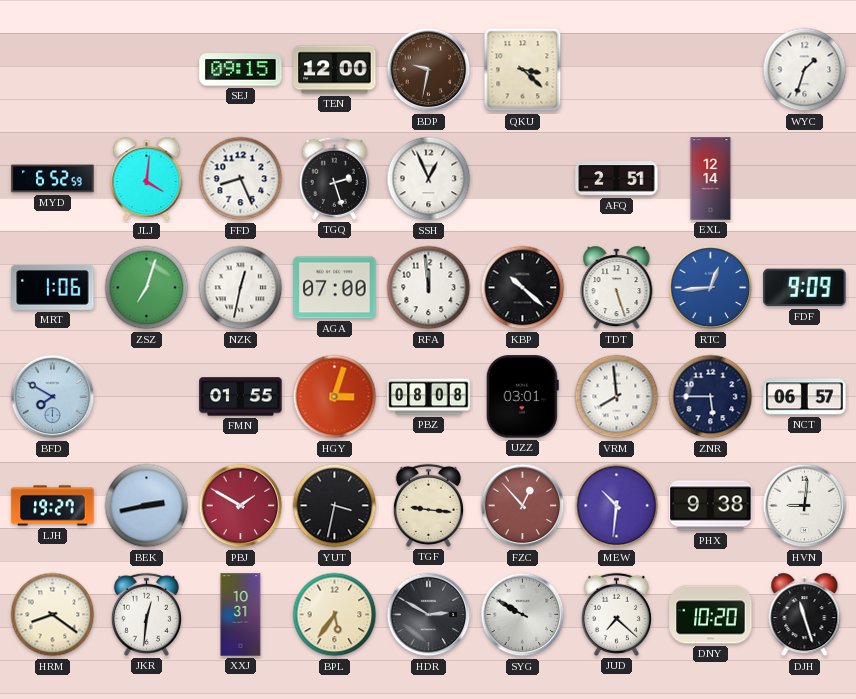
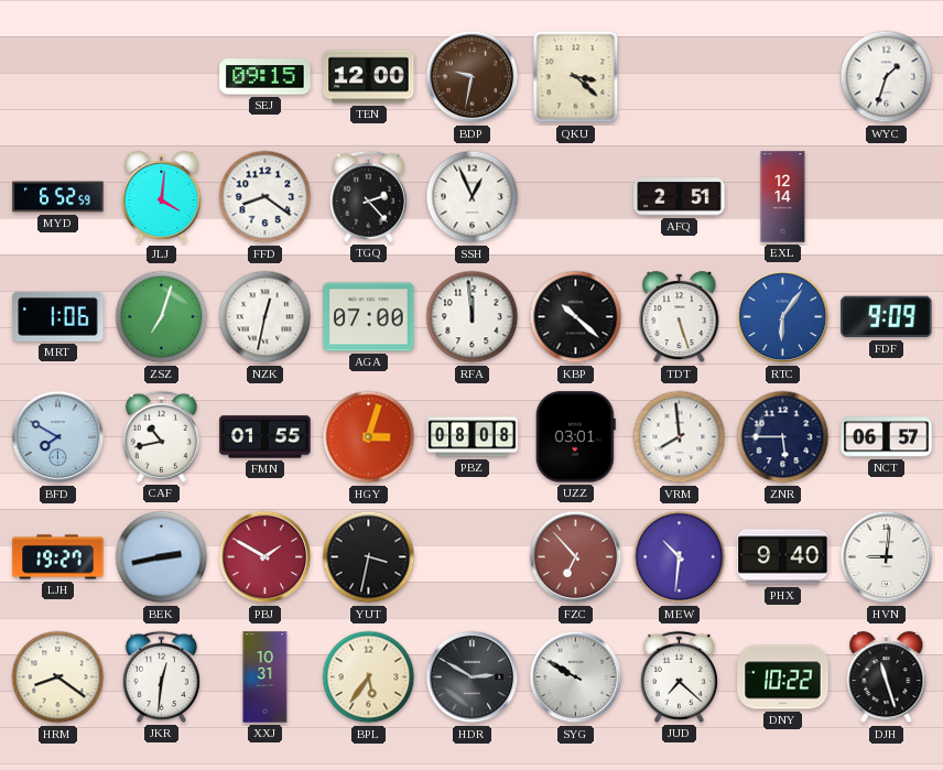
FFD: 8:26 -> 8:21
TGQ: 2:27 -> 2:23
RTC: 12:44 -> 6:06
CAF: none -> 10:43
TGF: 9:16 -> none
FZC: 12:53 -> 6:53
PHX: 9:38 -> 9:40
DNY: 10:20 -> 10:22
